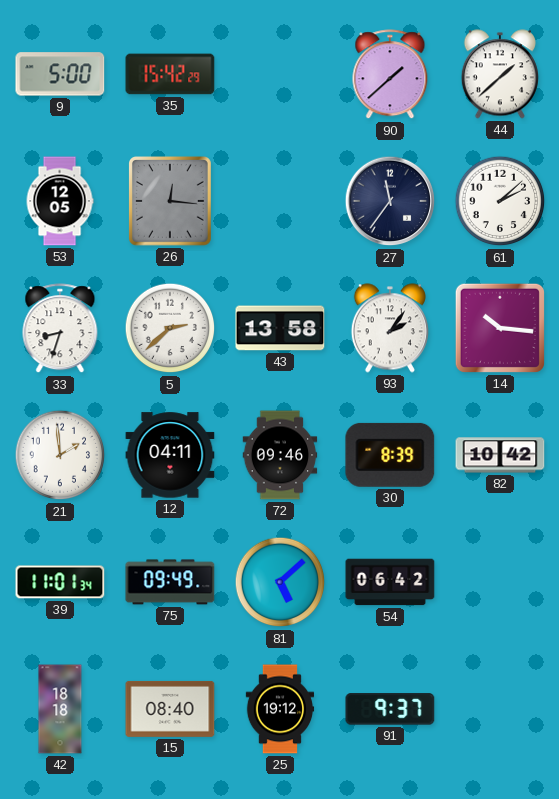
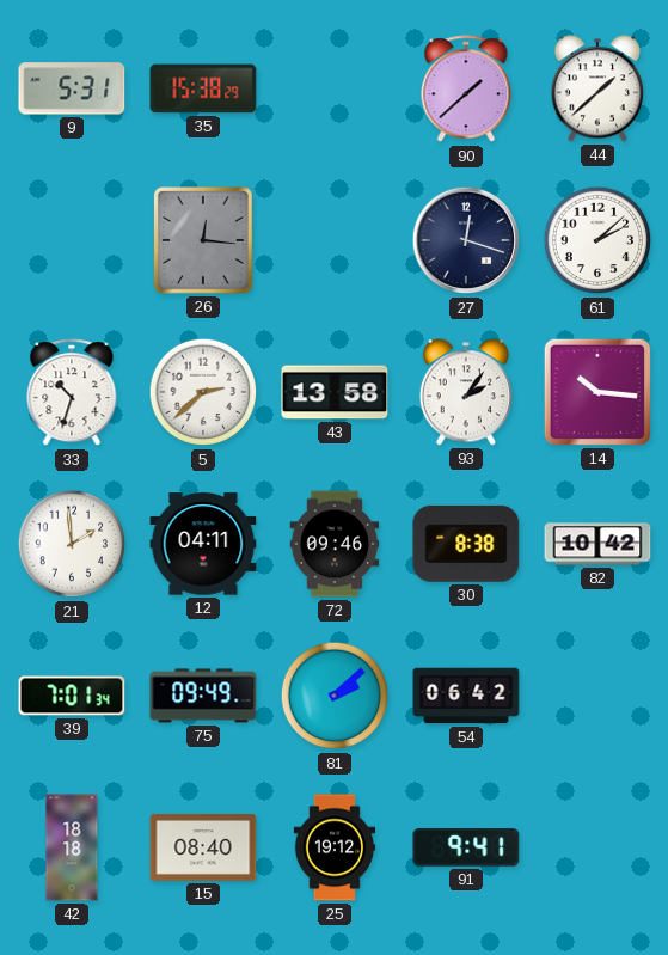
9: 5:00 -> 5:31
35: 15:42 -> 15:38
53: 12:05 -> none
27: 11:36 -> 12:18
33: 8:33 -> 10:33
30: 8:39 -> 8:38
39: 11:01 -> 7:01
81: 5:08 -> 2:08
91: 9:37 -> 9:41
